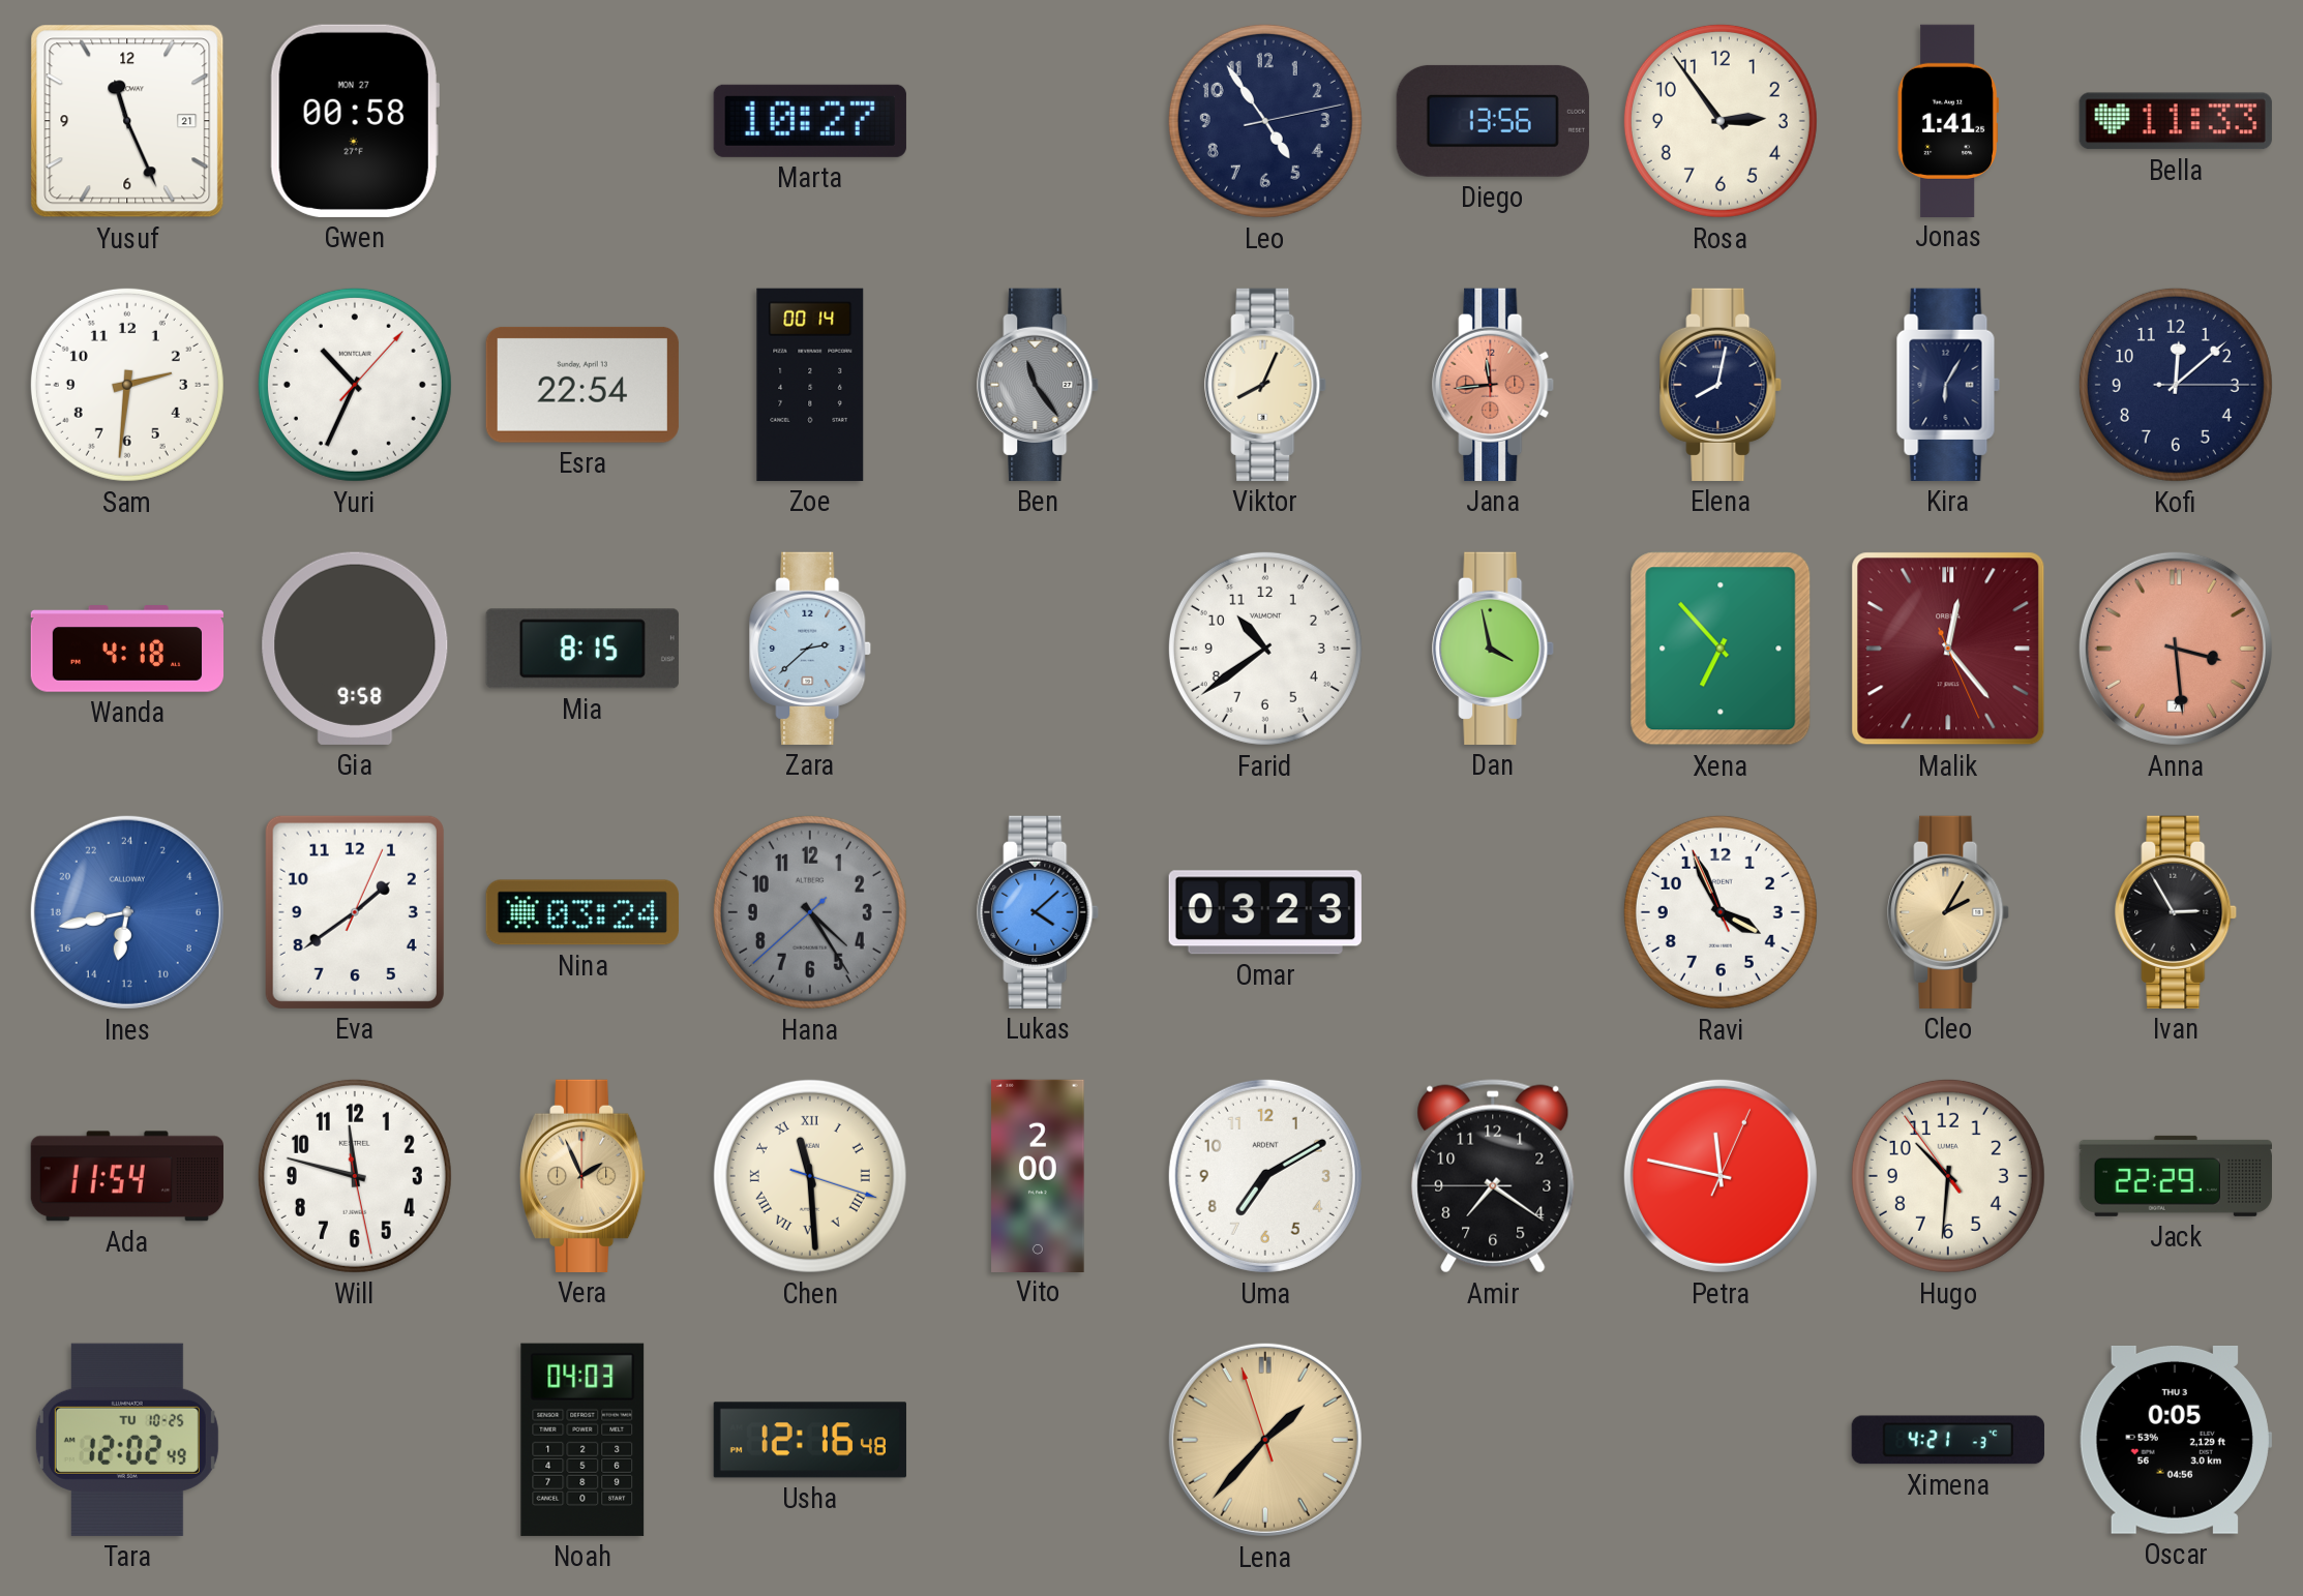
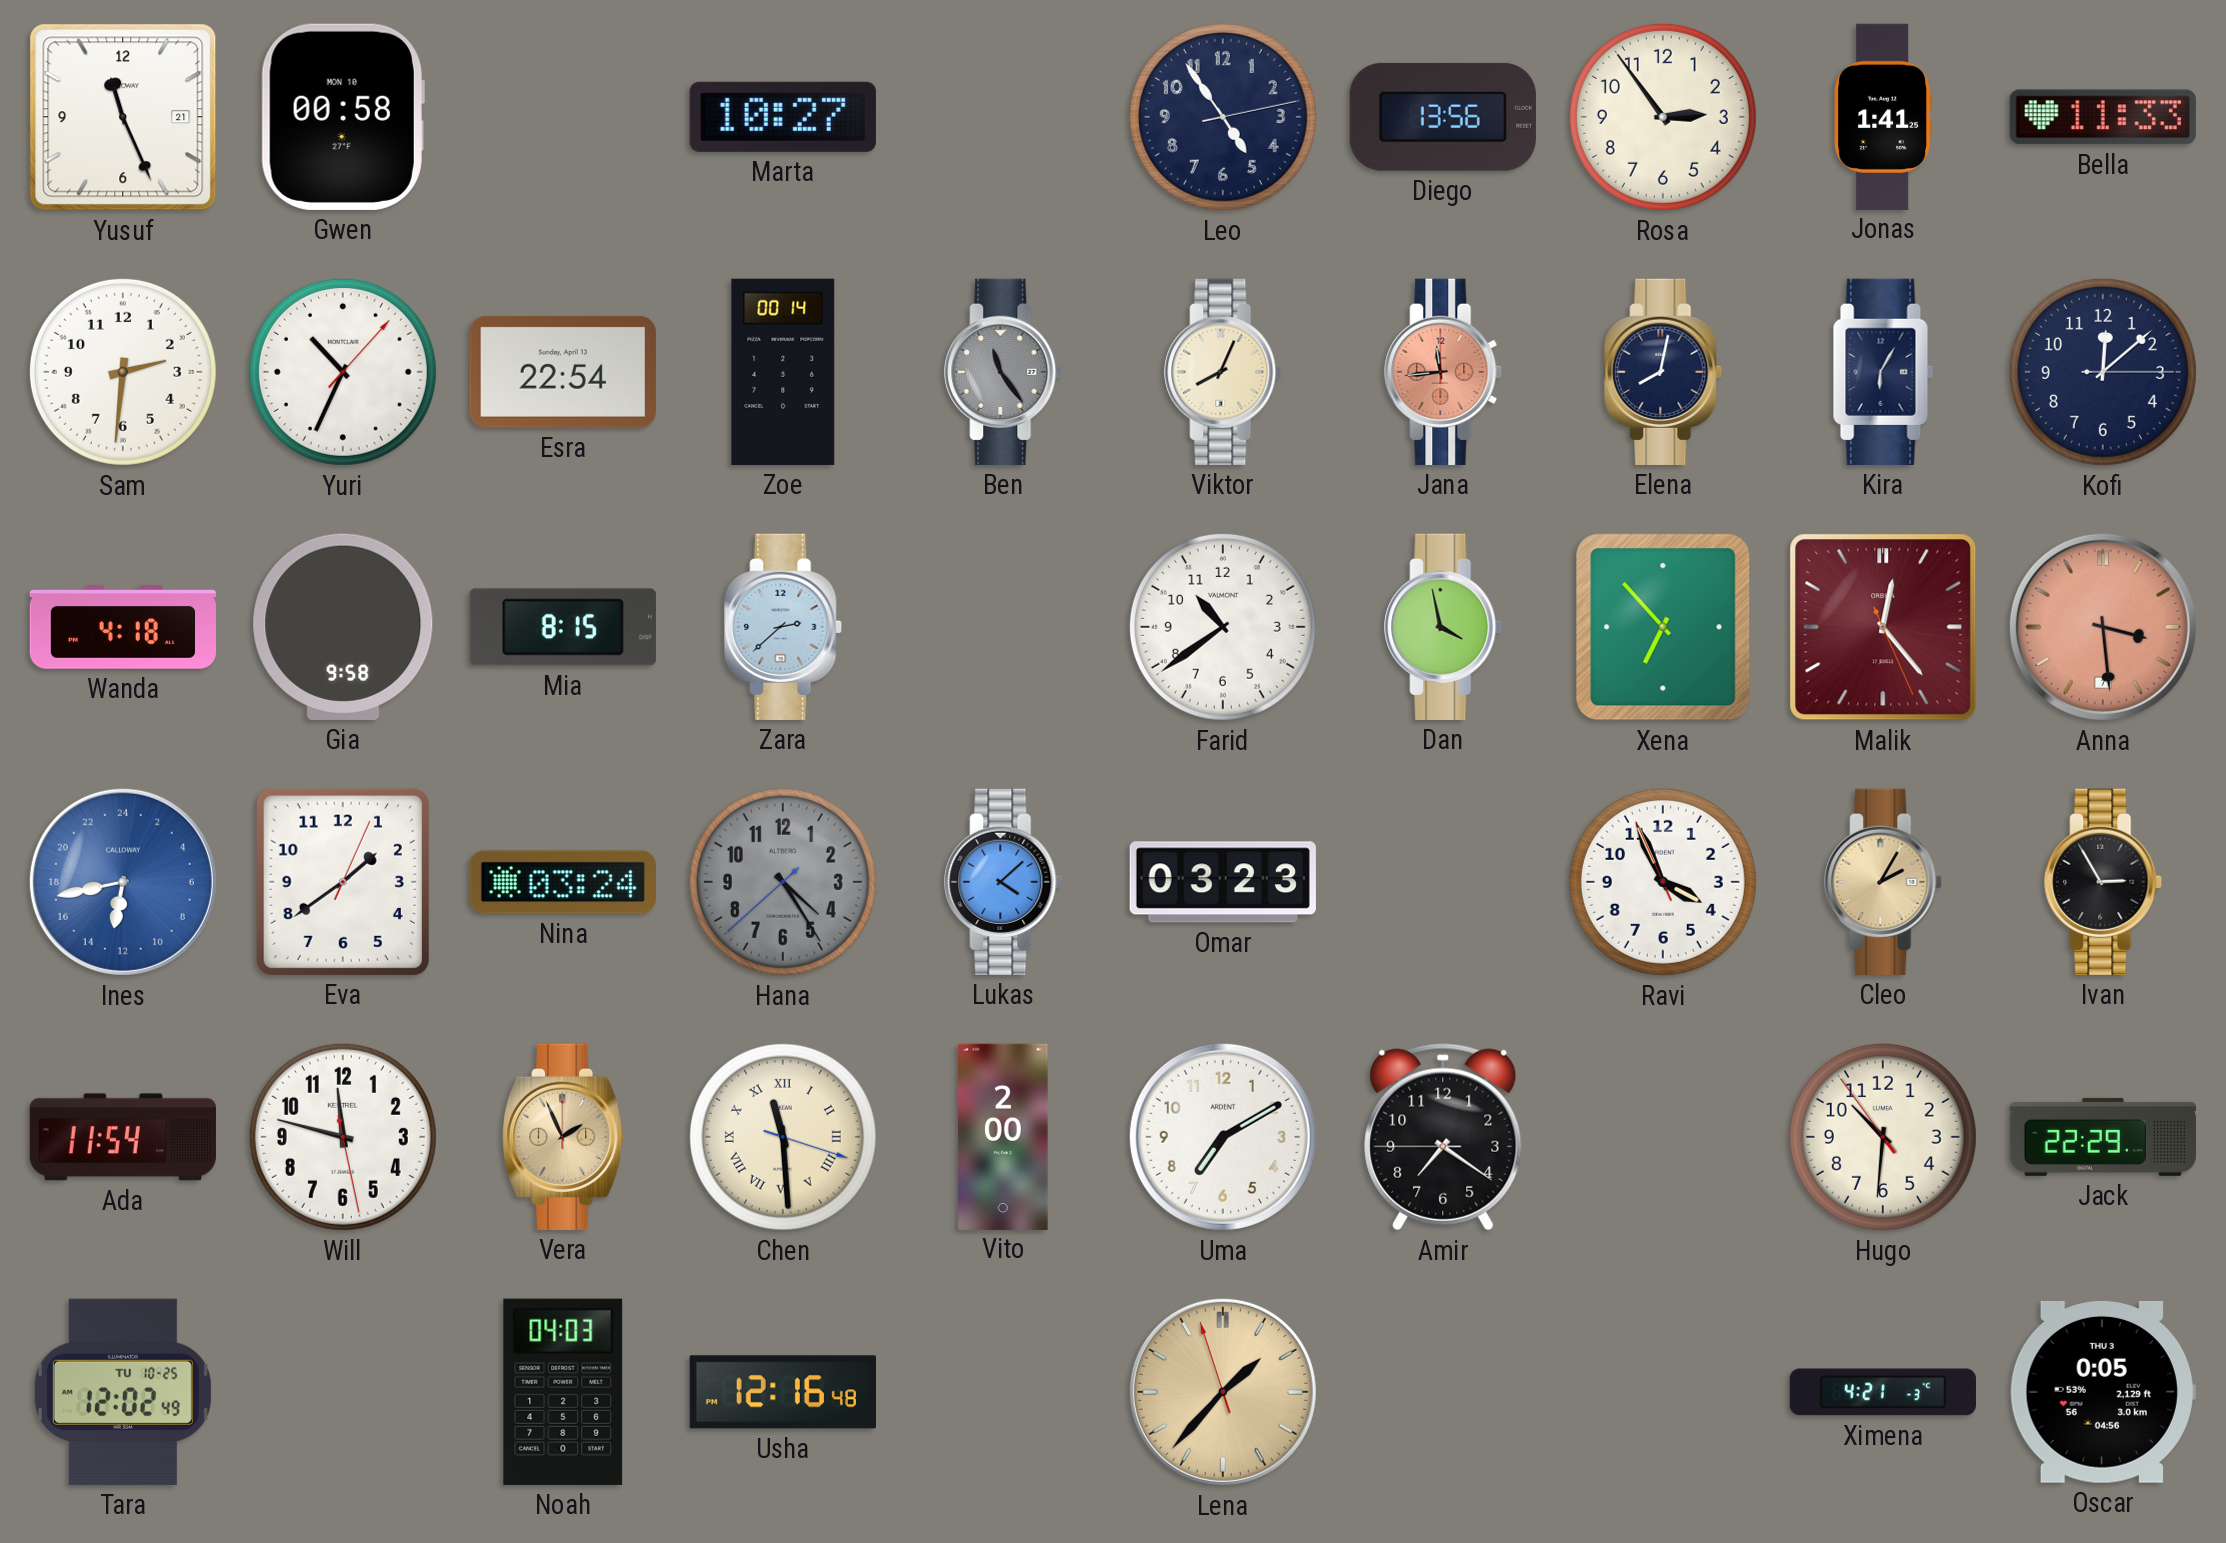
Gwen date: MON 27 -> MON 10
Petra: 11:47 -> none
